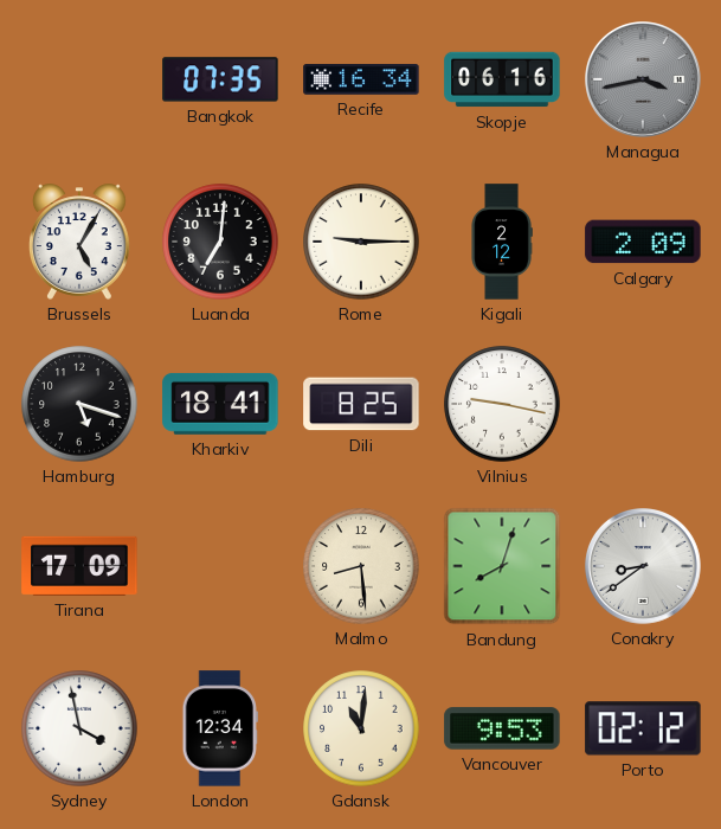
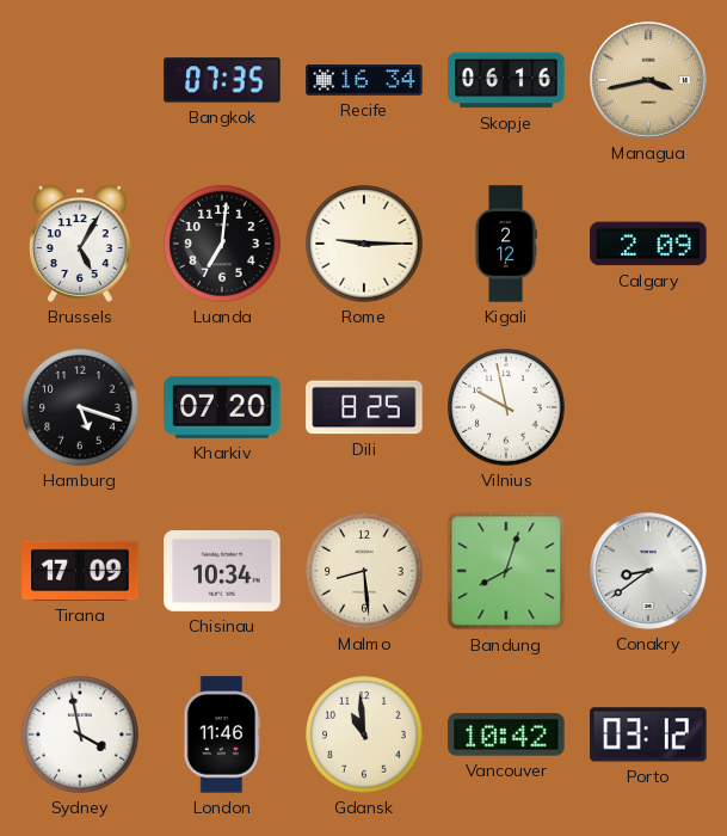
Managua dial: grey -> champagne
Kharkiv: 18:41 -> 07:20
Vilnius: 9:17 -> 9:58
Chisinau: none -> 10:34
London: 12:34 -> 11:46
Gdansk: 11:01 -> 10:59
Vancouver: 9:53 -> 10:42
Porto: 02:12 -> 03:12
